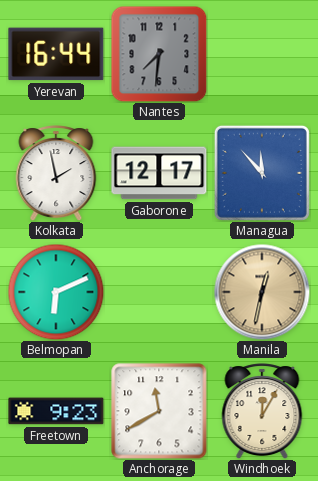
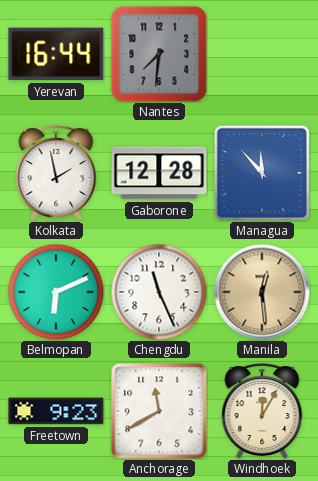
Gaborone: 12:17 -> 12:28
Chengdu: none -> 11:26
Manila: 12:32 -> 12:29
